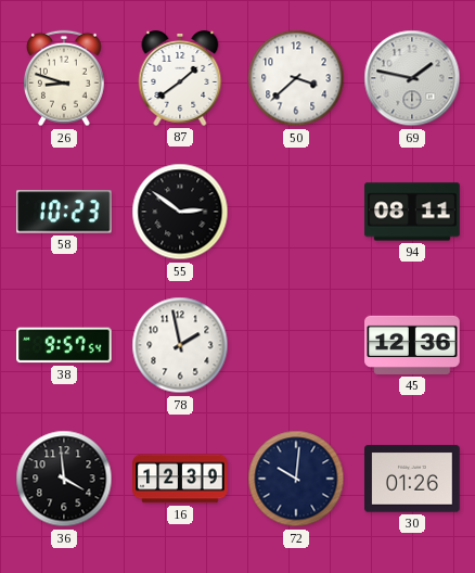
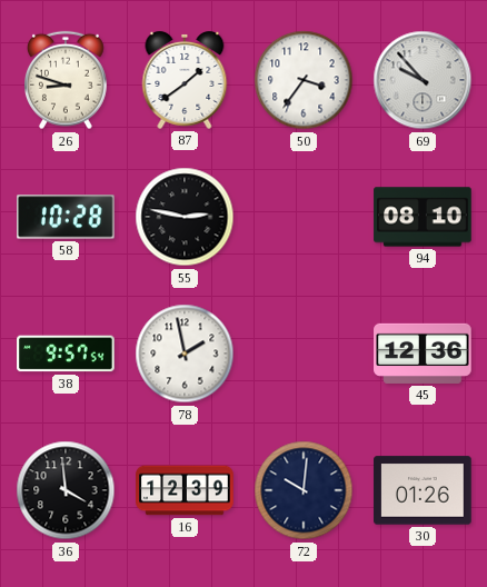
50: 3:38 -> 3:36
69: 1:47 -> 9:53
58: 10:23 -> 10:28
55: 2:51 -> 2:47
94: 08:11 -> 08:10
